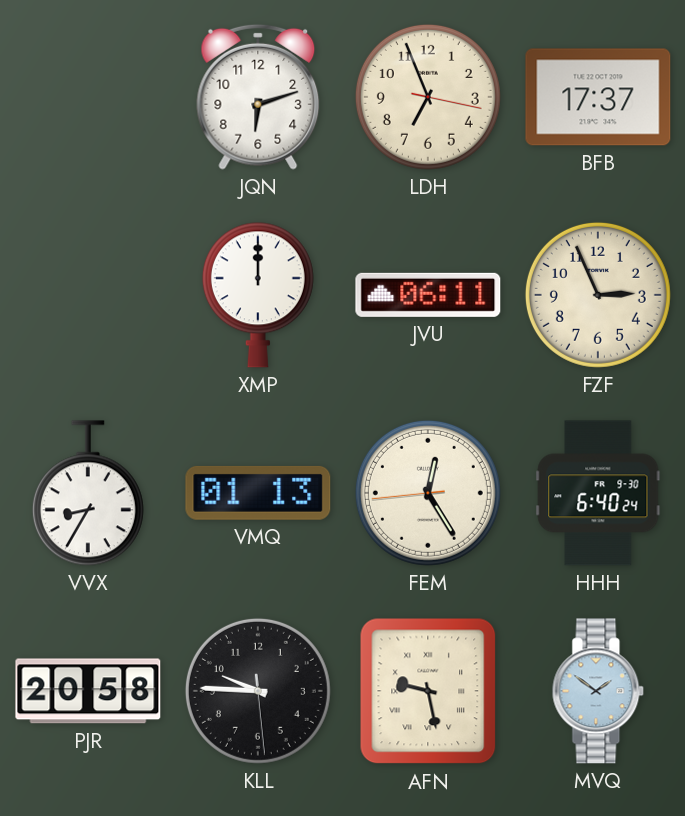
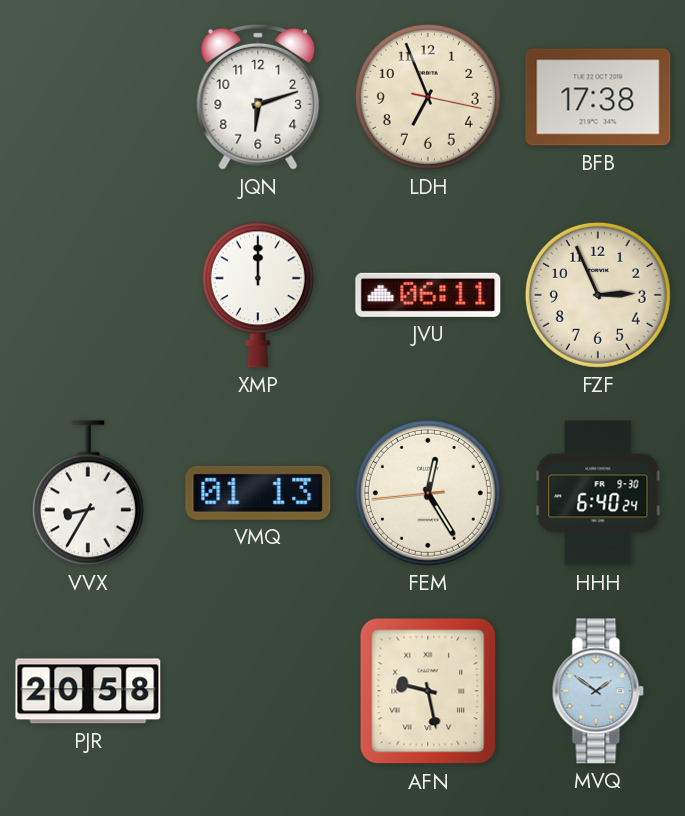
BFB: 17:37 -> 17:38
KLL: 9:45 -> none
